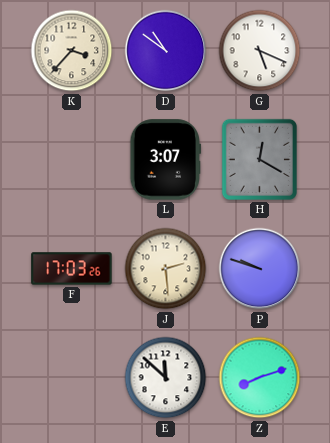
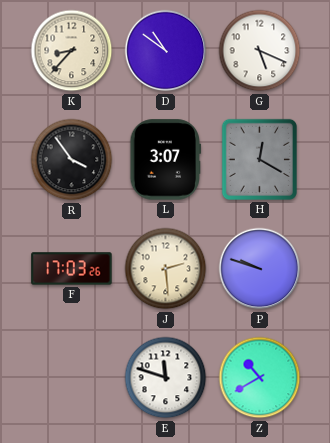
K: 3:37 -> 8:37
R: none -> 3:54
E: 11:52 -> 11:48
Z: 8:12 -> 10:40
